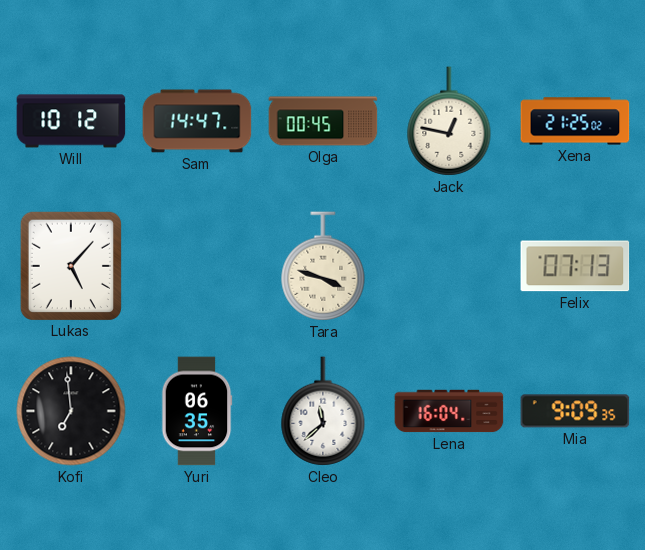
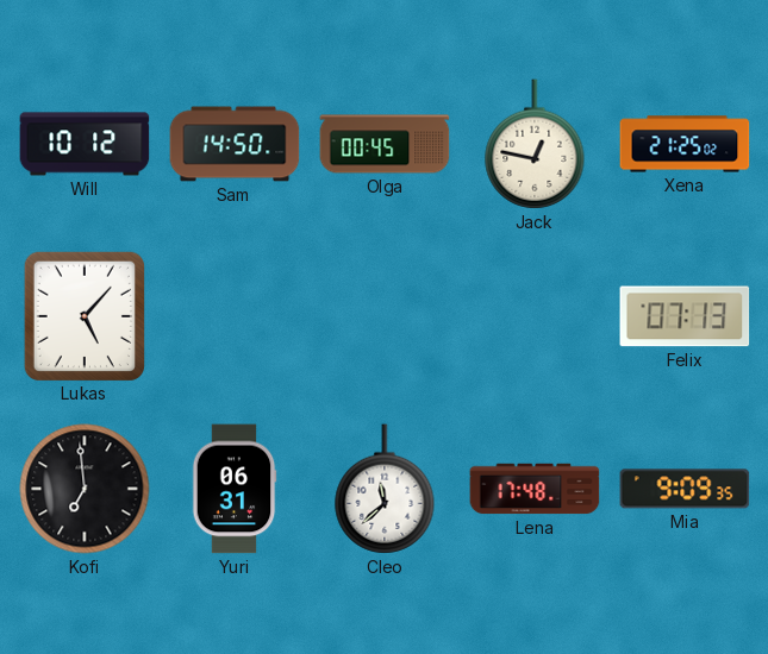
Sam: 14:47 -> 14:50
Tara: 3:48 -> none
Yuri: 06:35 -> 06:31
Lena: 16:04 -> 17:48
